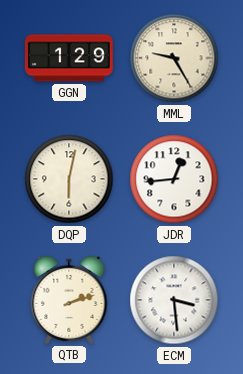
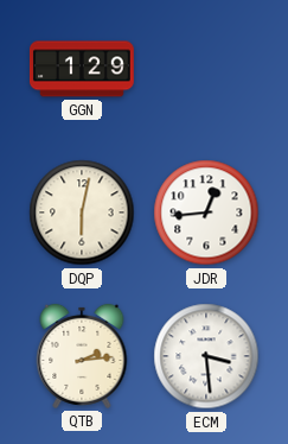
MML: 9:25 -> none
QTB: 2:12 -> 2:14
